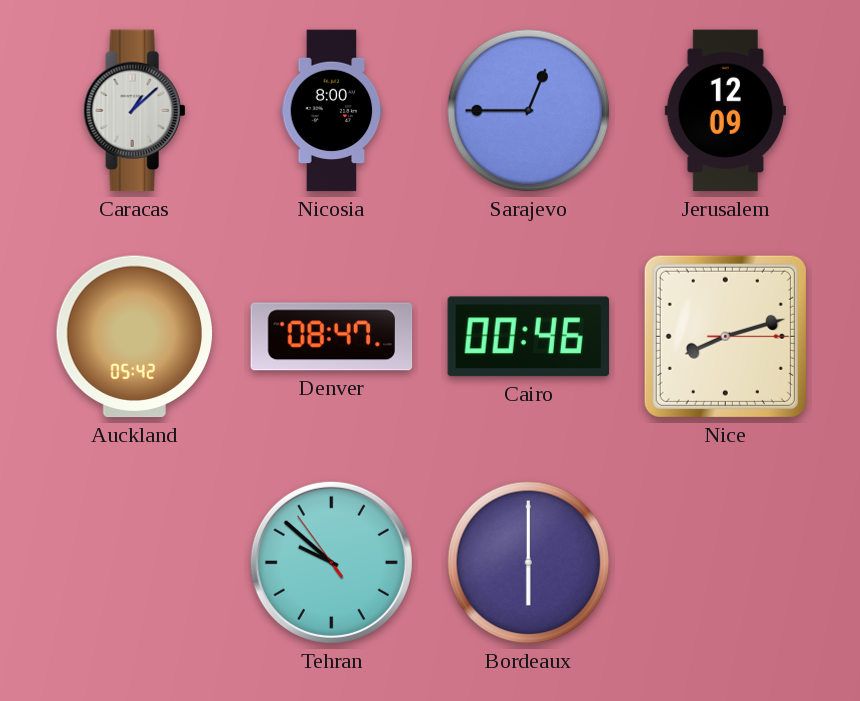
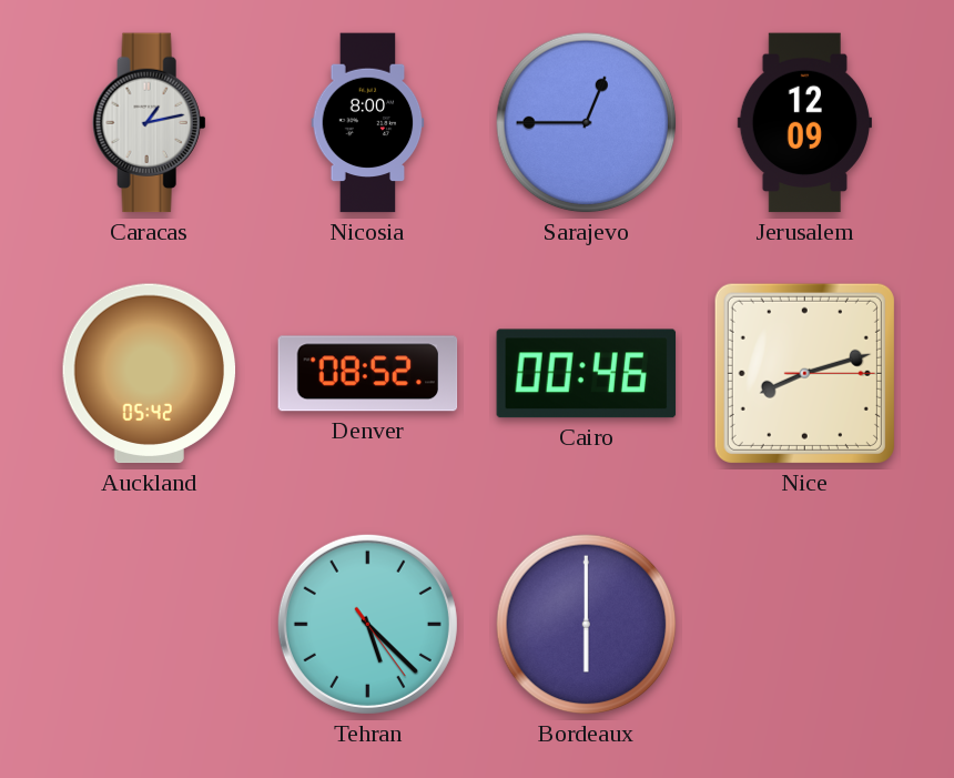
Caracas: 1:08 -> 1:13
Denver: 08:47 -> 08:52
Tehran: 9:51 -> 5:22
